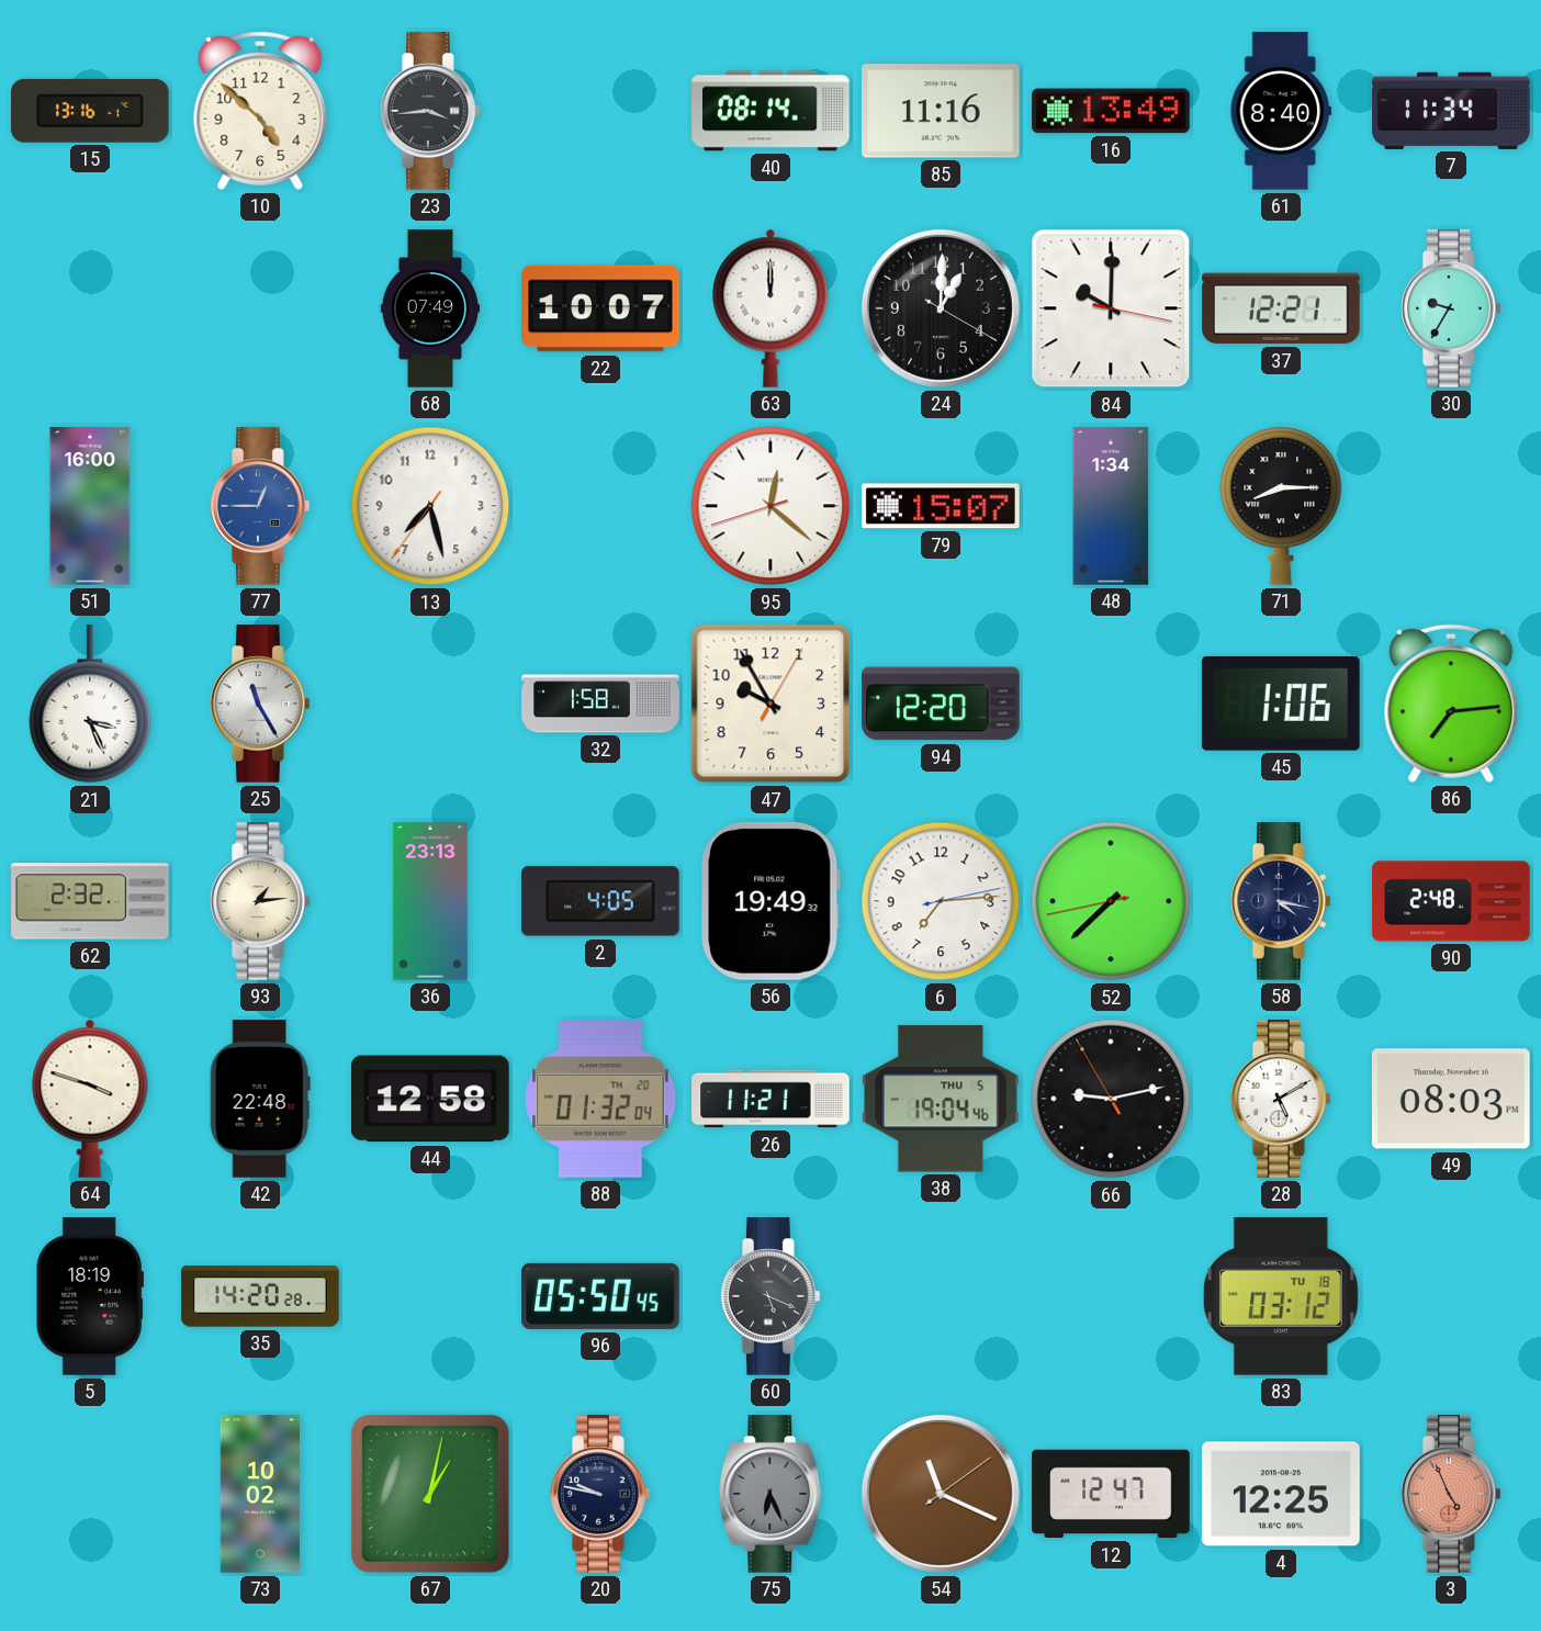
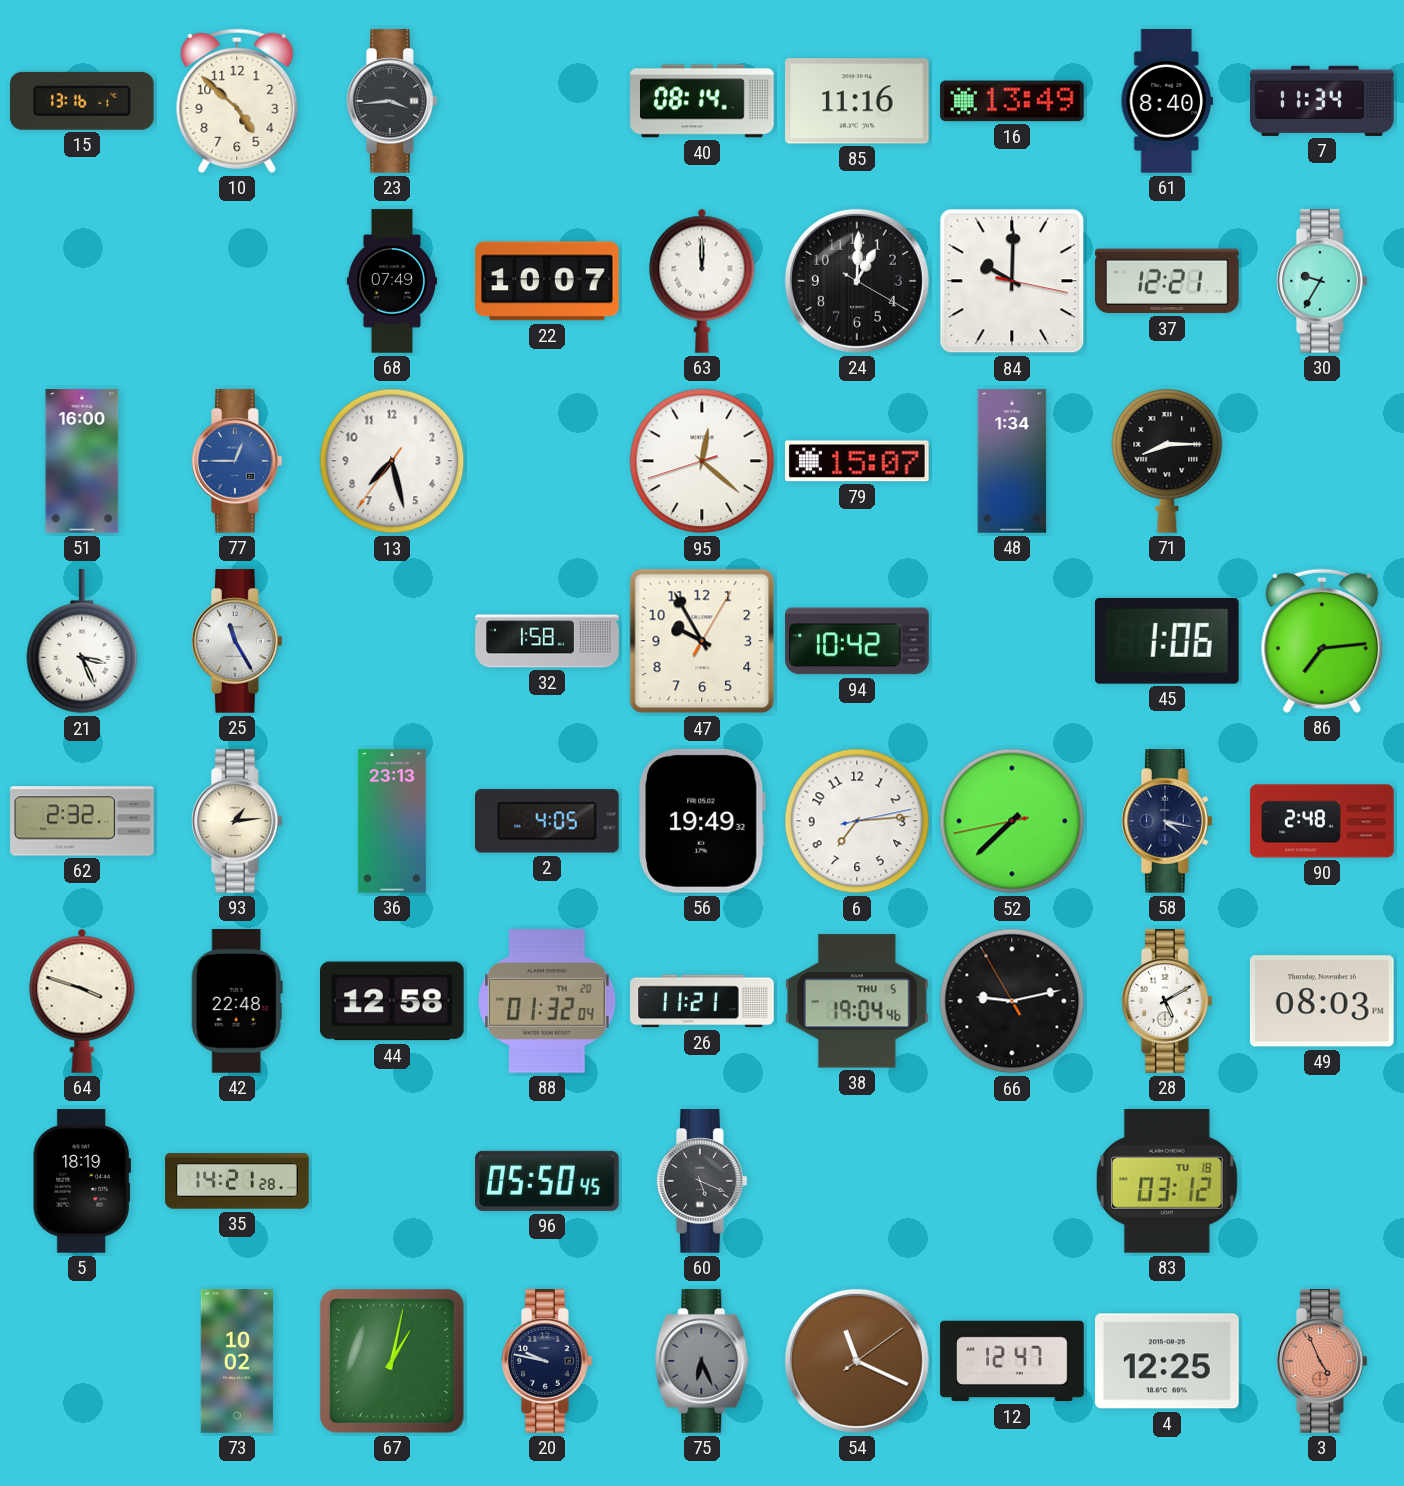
94: 12:20 -> 10:42
35: 14:20 -> 14:21
